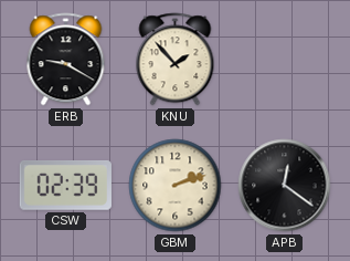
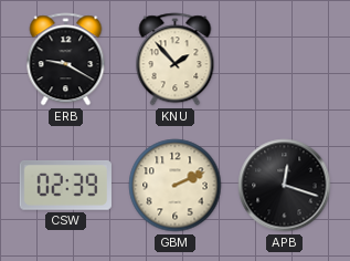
GBM: 2:12 -> 2:11
APB: 12:21 -> 12:18
